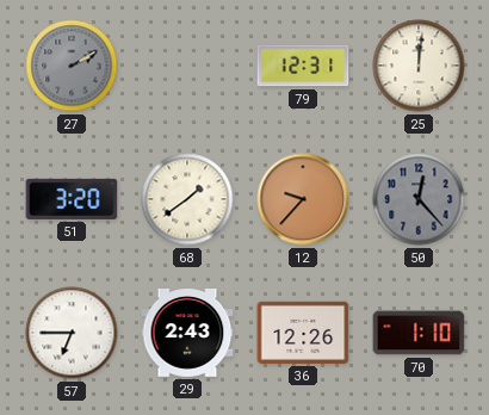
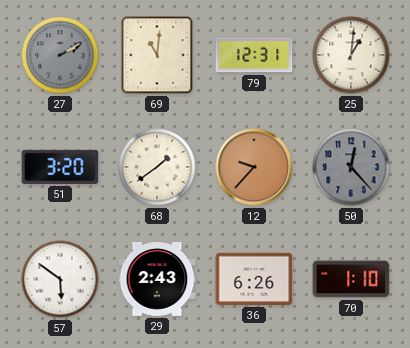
69: none -> 11:01
25: 12:01 -> 1:01
57: 6:45 -> 5:51
36: 12:26 -> 6:26
